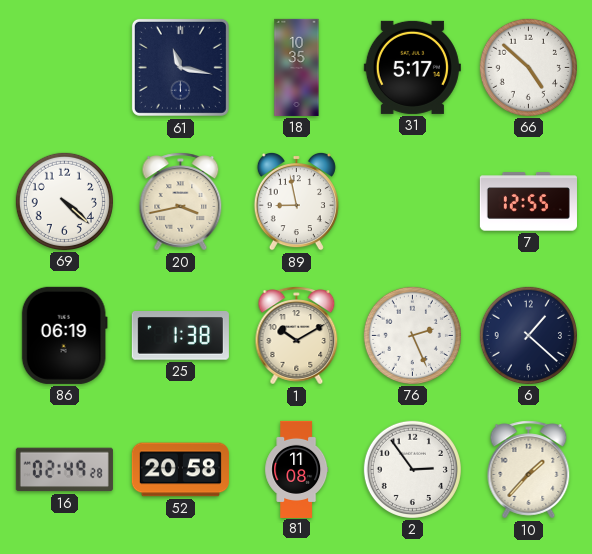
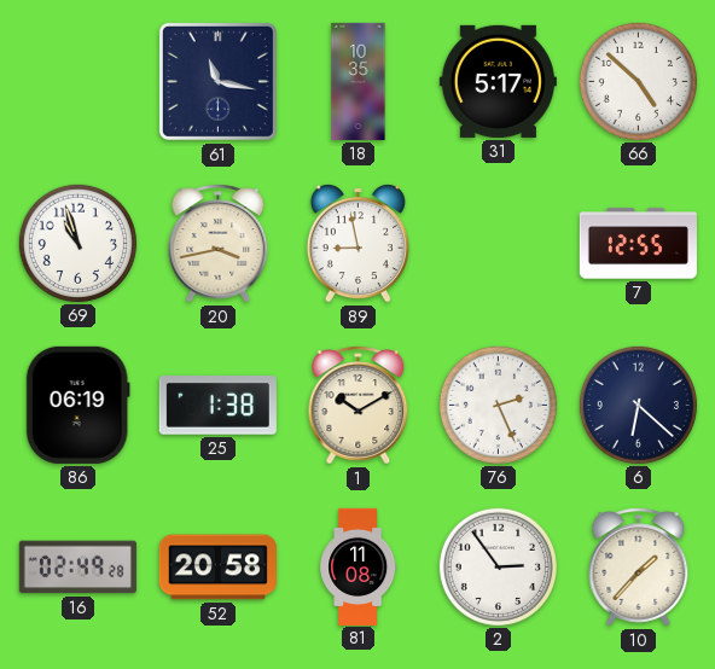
69: 4:22 -> 10:57
6: 1:22 -> 6:22
